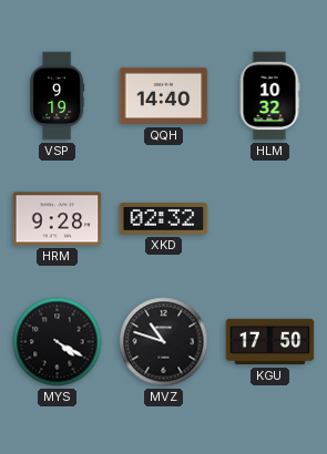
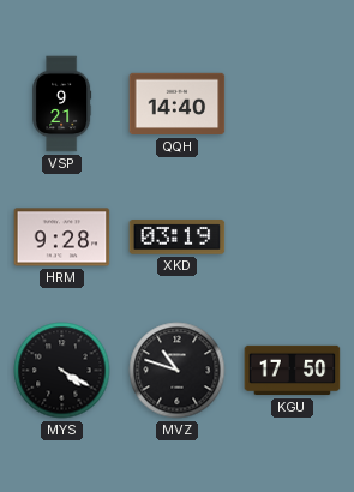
VSP: 9:19 -> 9:21
HLM: 10:32 -> none
XKD: 02:32 -> 03:19
